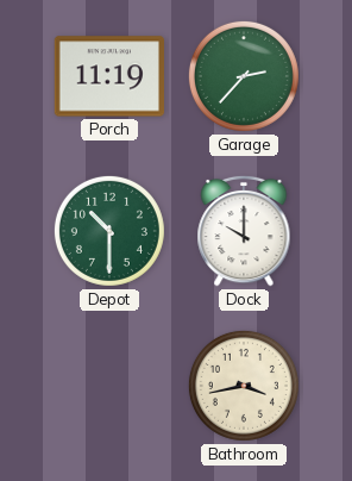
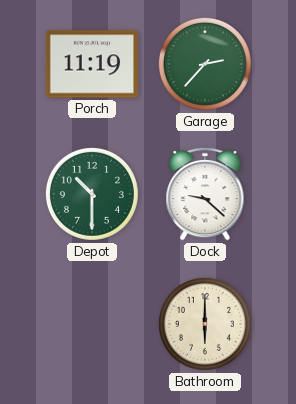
Dock: 10:00 -> 9:22
Bathroom: 3:43 -> 6:00
